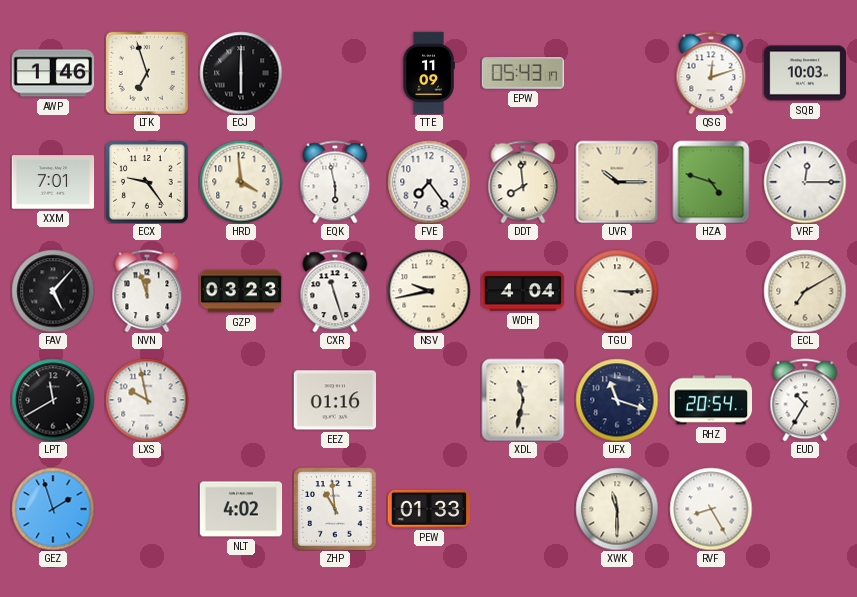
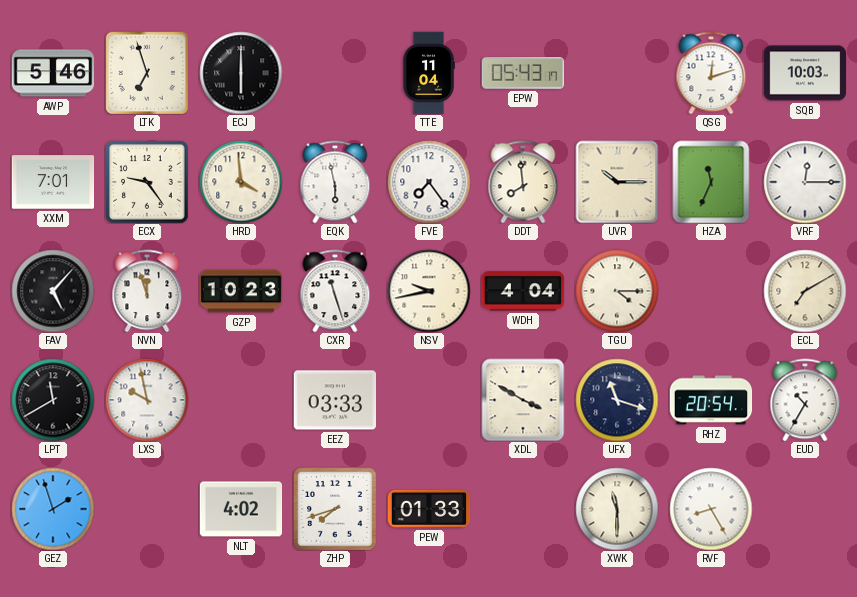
AWP: 1:46 -> 5:46
TTE: 11:09 -> 11:04
HZA: 4:48 -> 11:34
GZP: 03:23 -> 10:23
TGU: 3:15 -> 4:15
EEZ: 01:16 -> 03:33
XDL: 11:32 -> 3:50
ZHP: 10:59 -> 7:42
